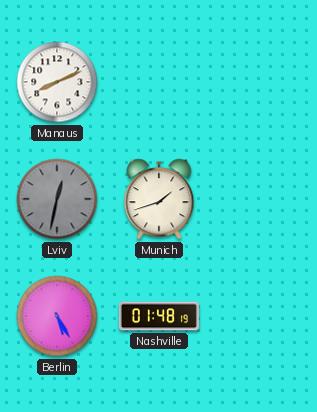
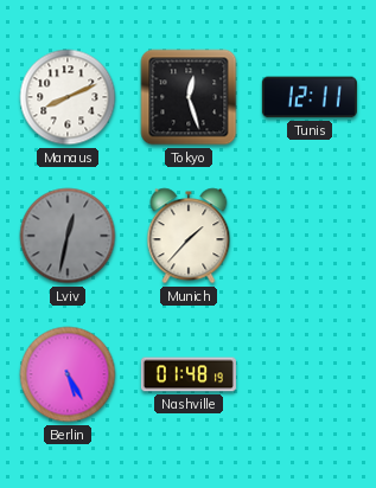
Tokyo: none -> 12:27
Tunis: none -> 12:11
Munich: 1:42 -> 1:37
